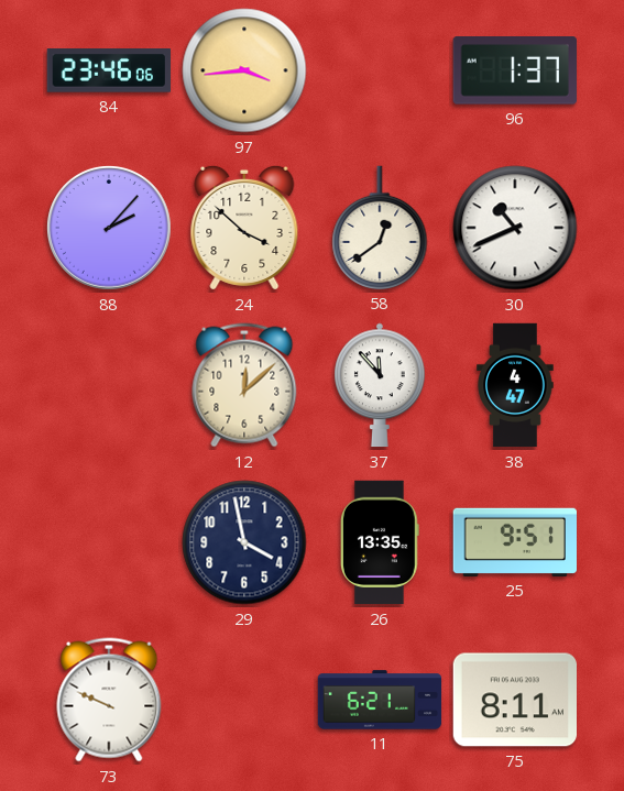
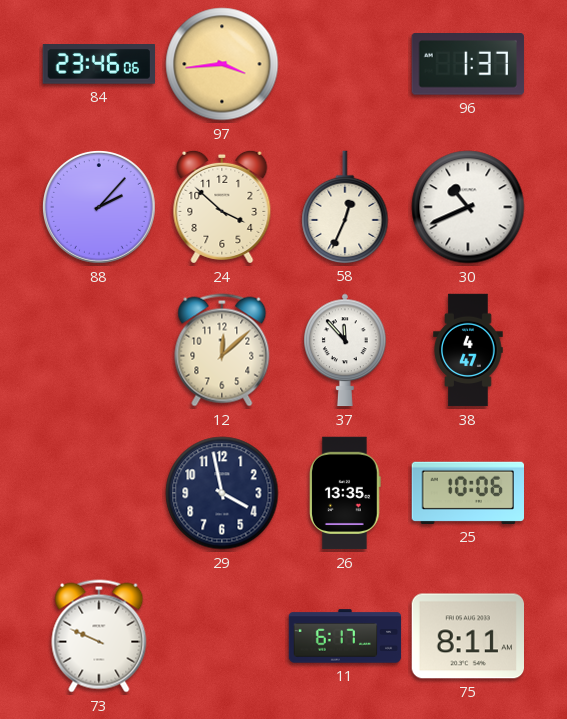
58: 12:39 -> 12:34
25: 9:51 -> 10:06
11: 6:21 -> 6:17
